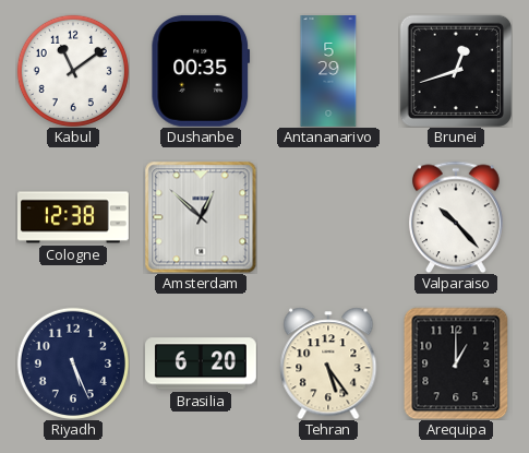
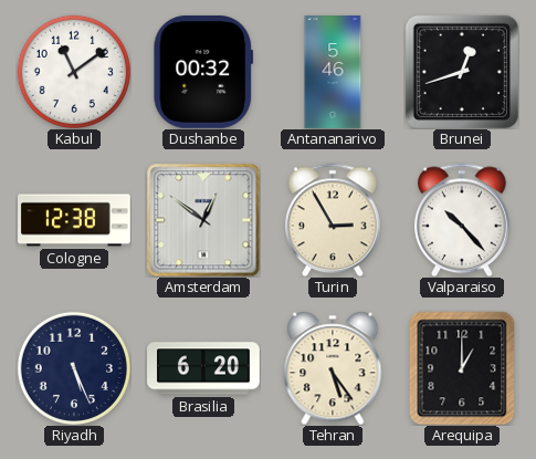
Dushanbe: 00:35 -> 00:32
Antananarivo: 5:29 -> 5:46
Amsterdam: 12:52 -> 12:51
Turin: none -> 2:55
